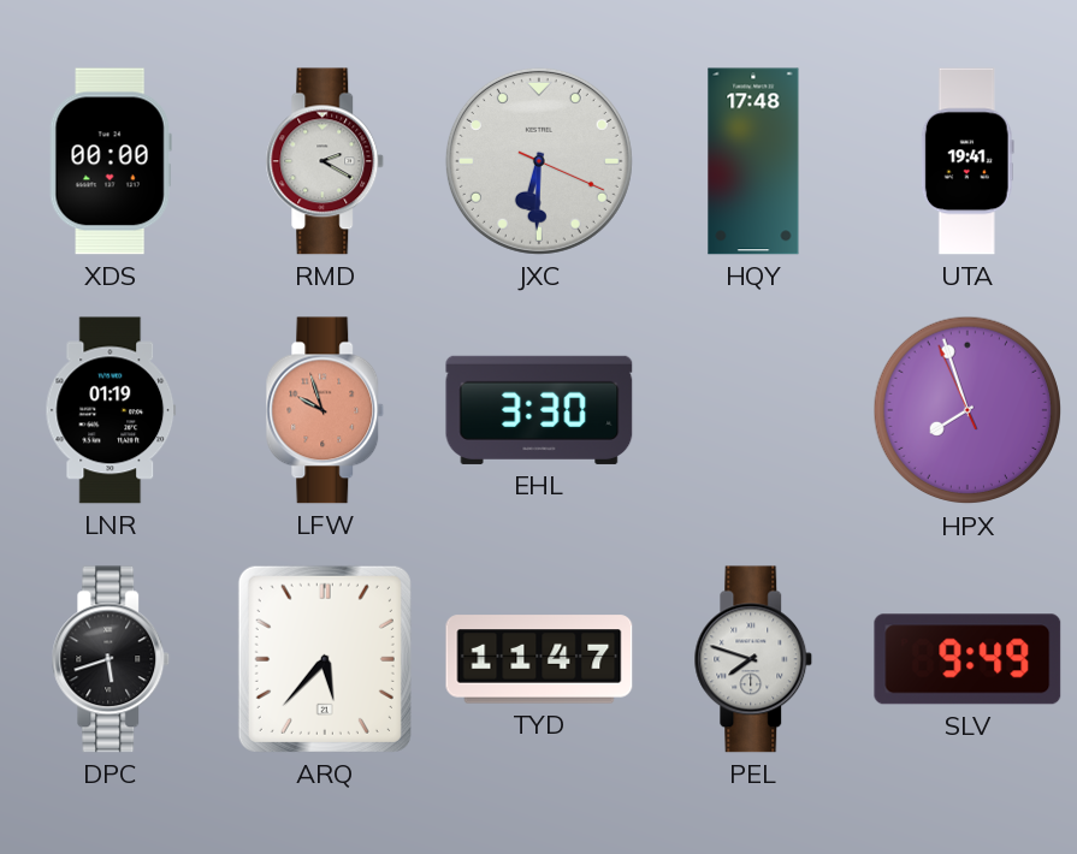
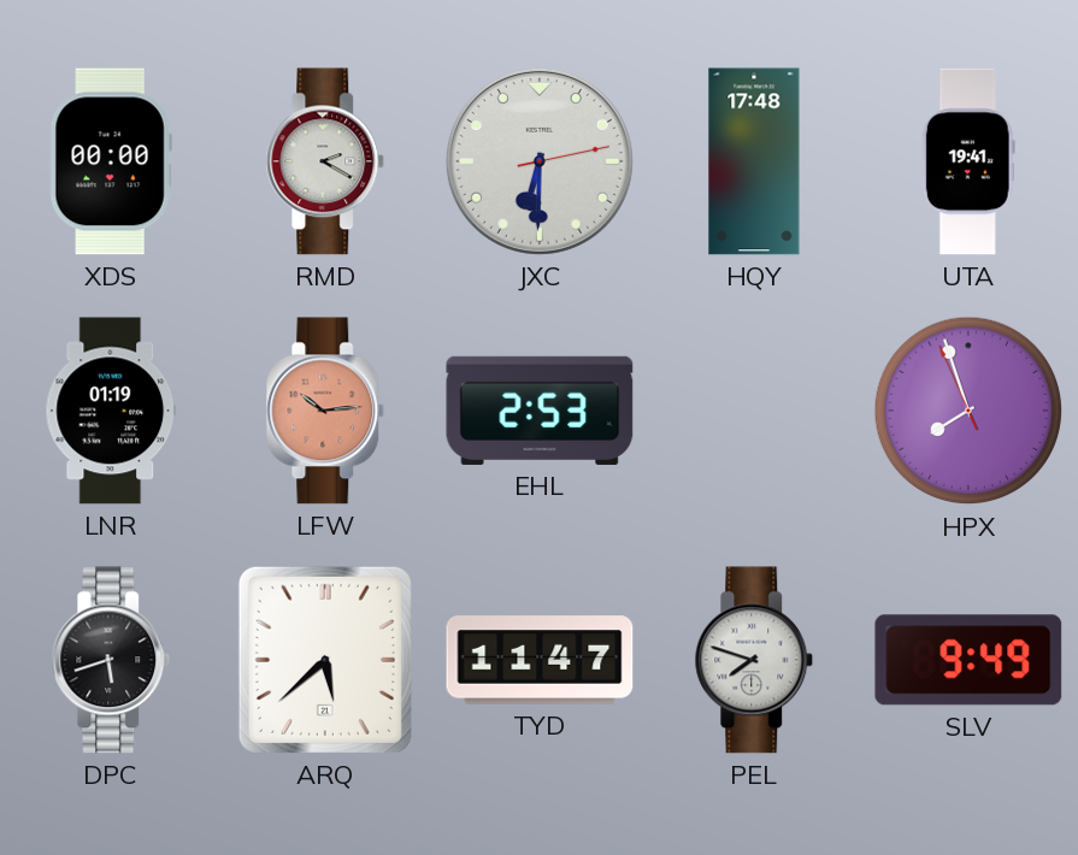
JXC: 6:30:19 -> 6:30:13
LFW: 9:57 -> 10:14
EHL: 3:30 -> 2:53
ARQ: 5:37 -> 5:38
